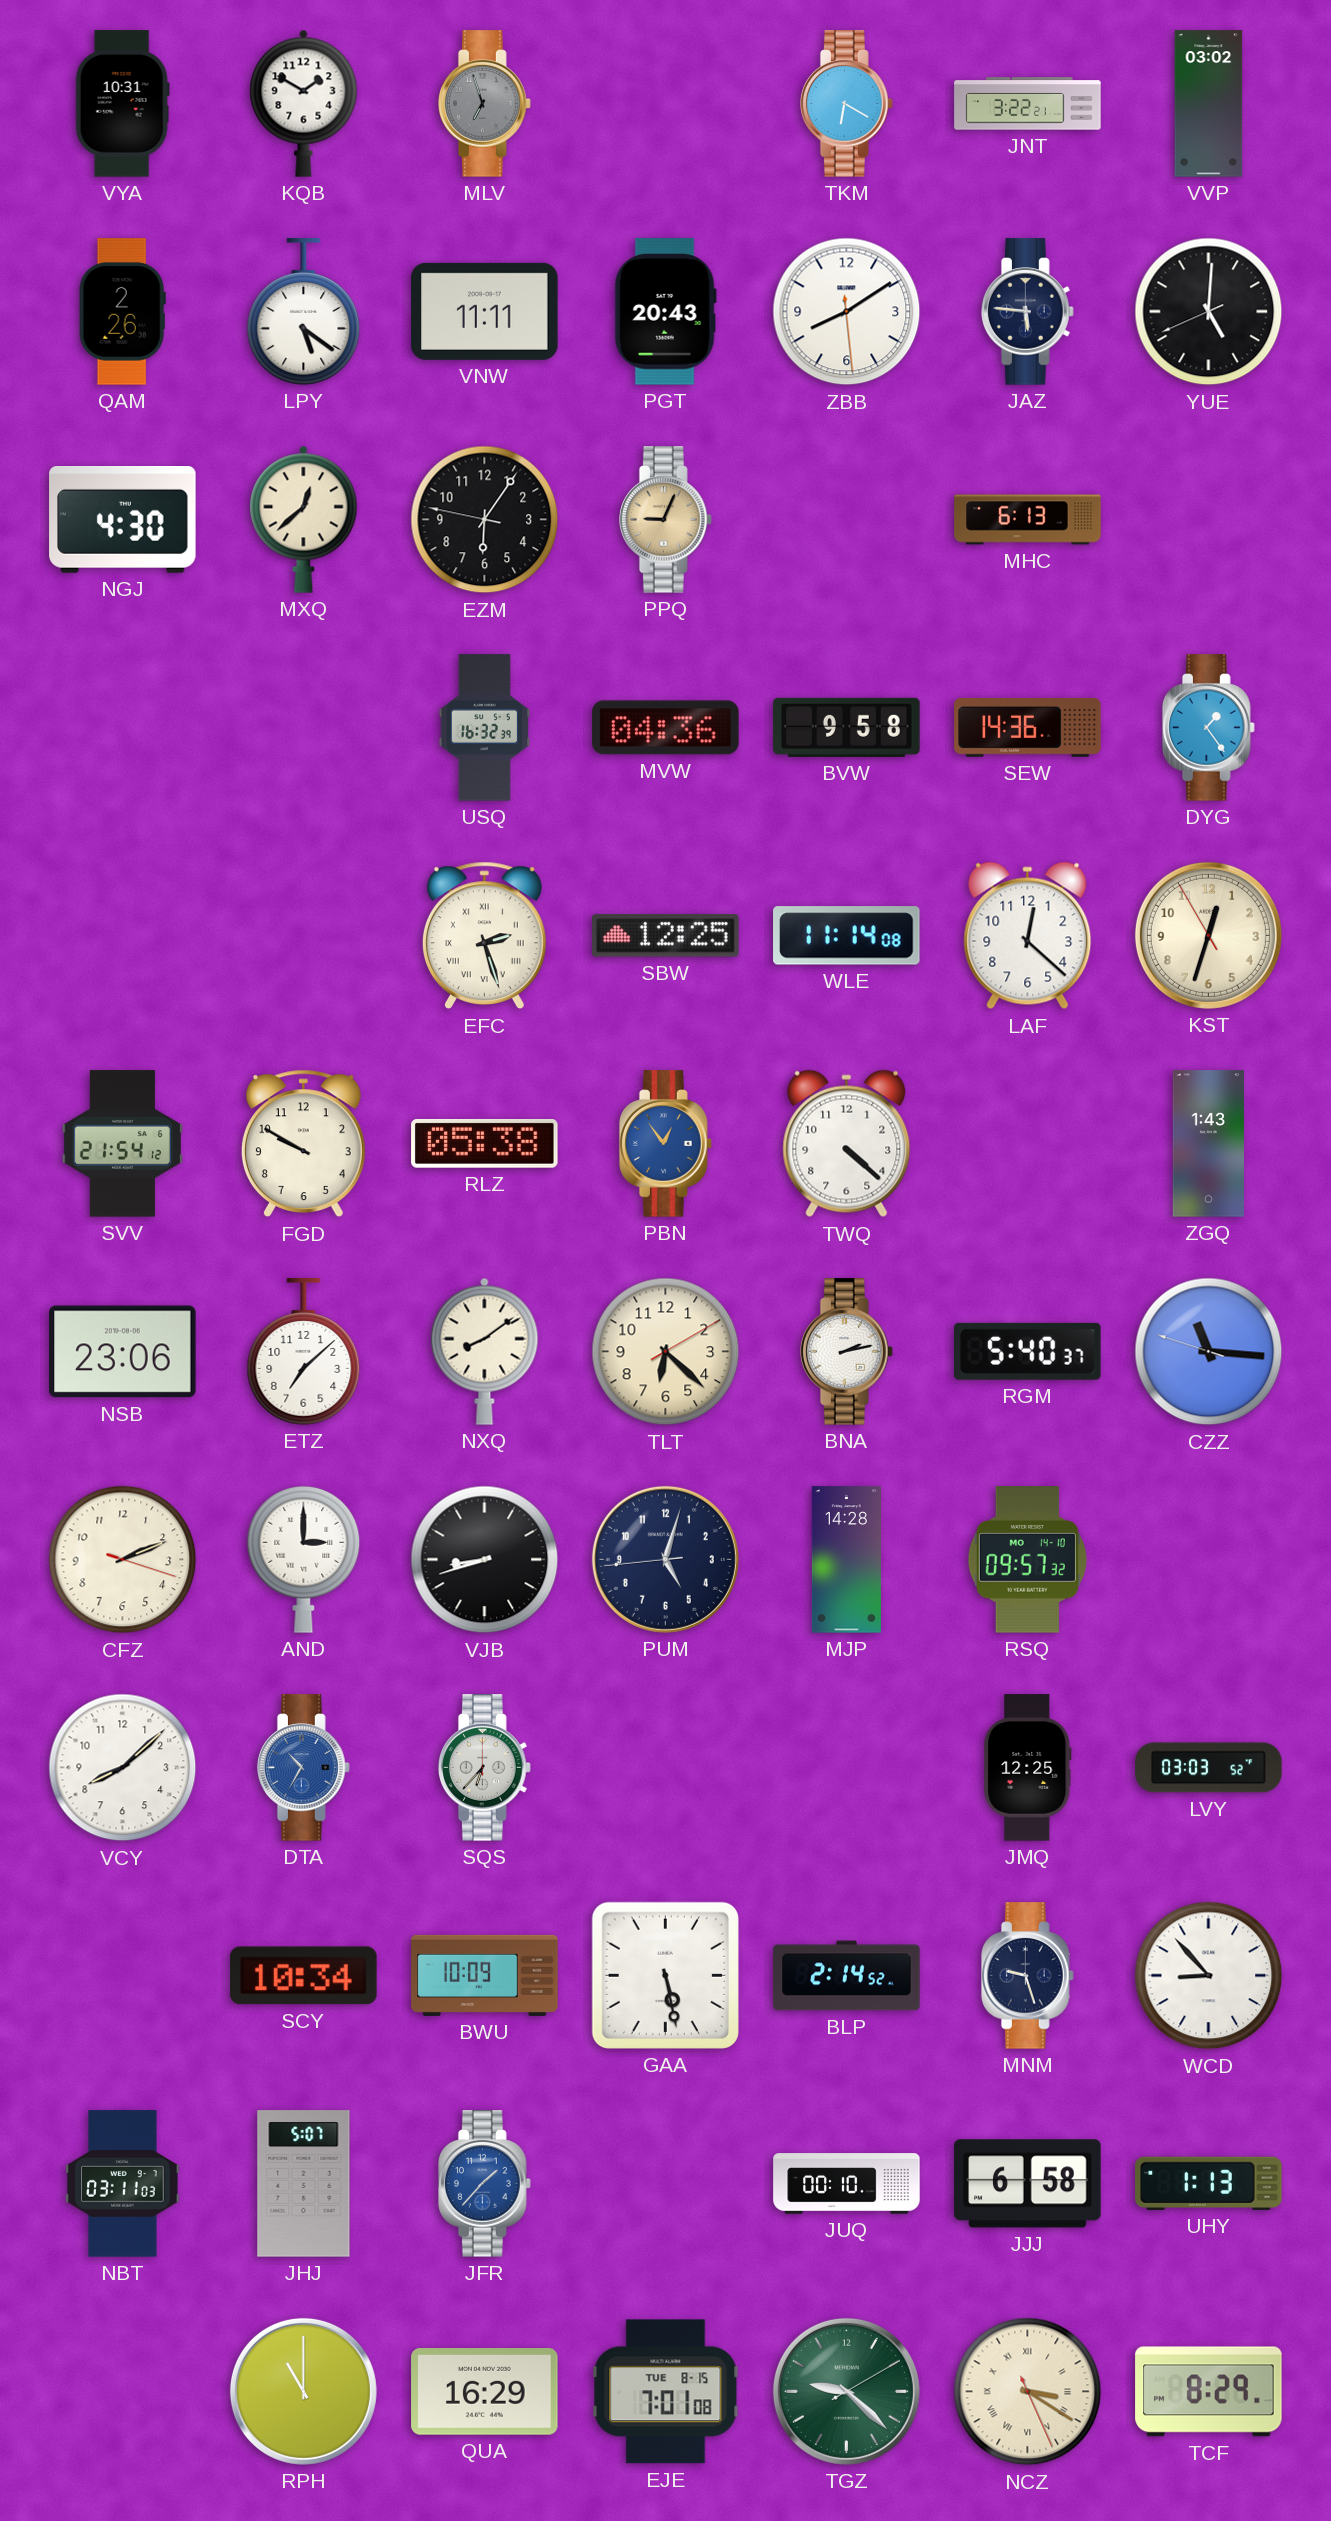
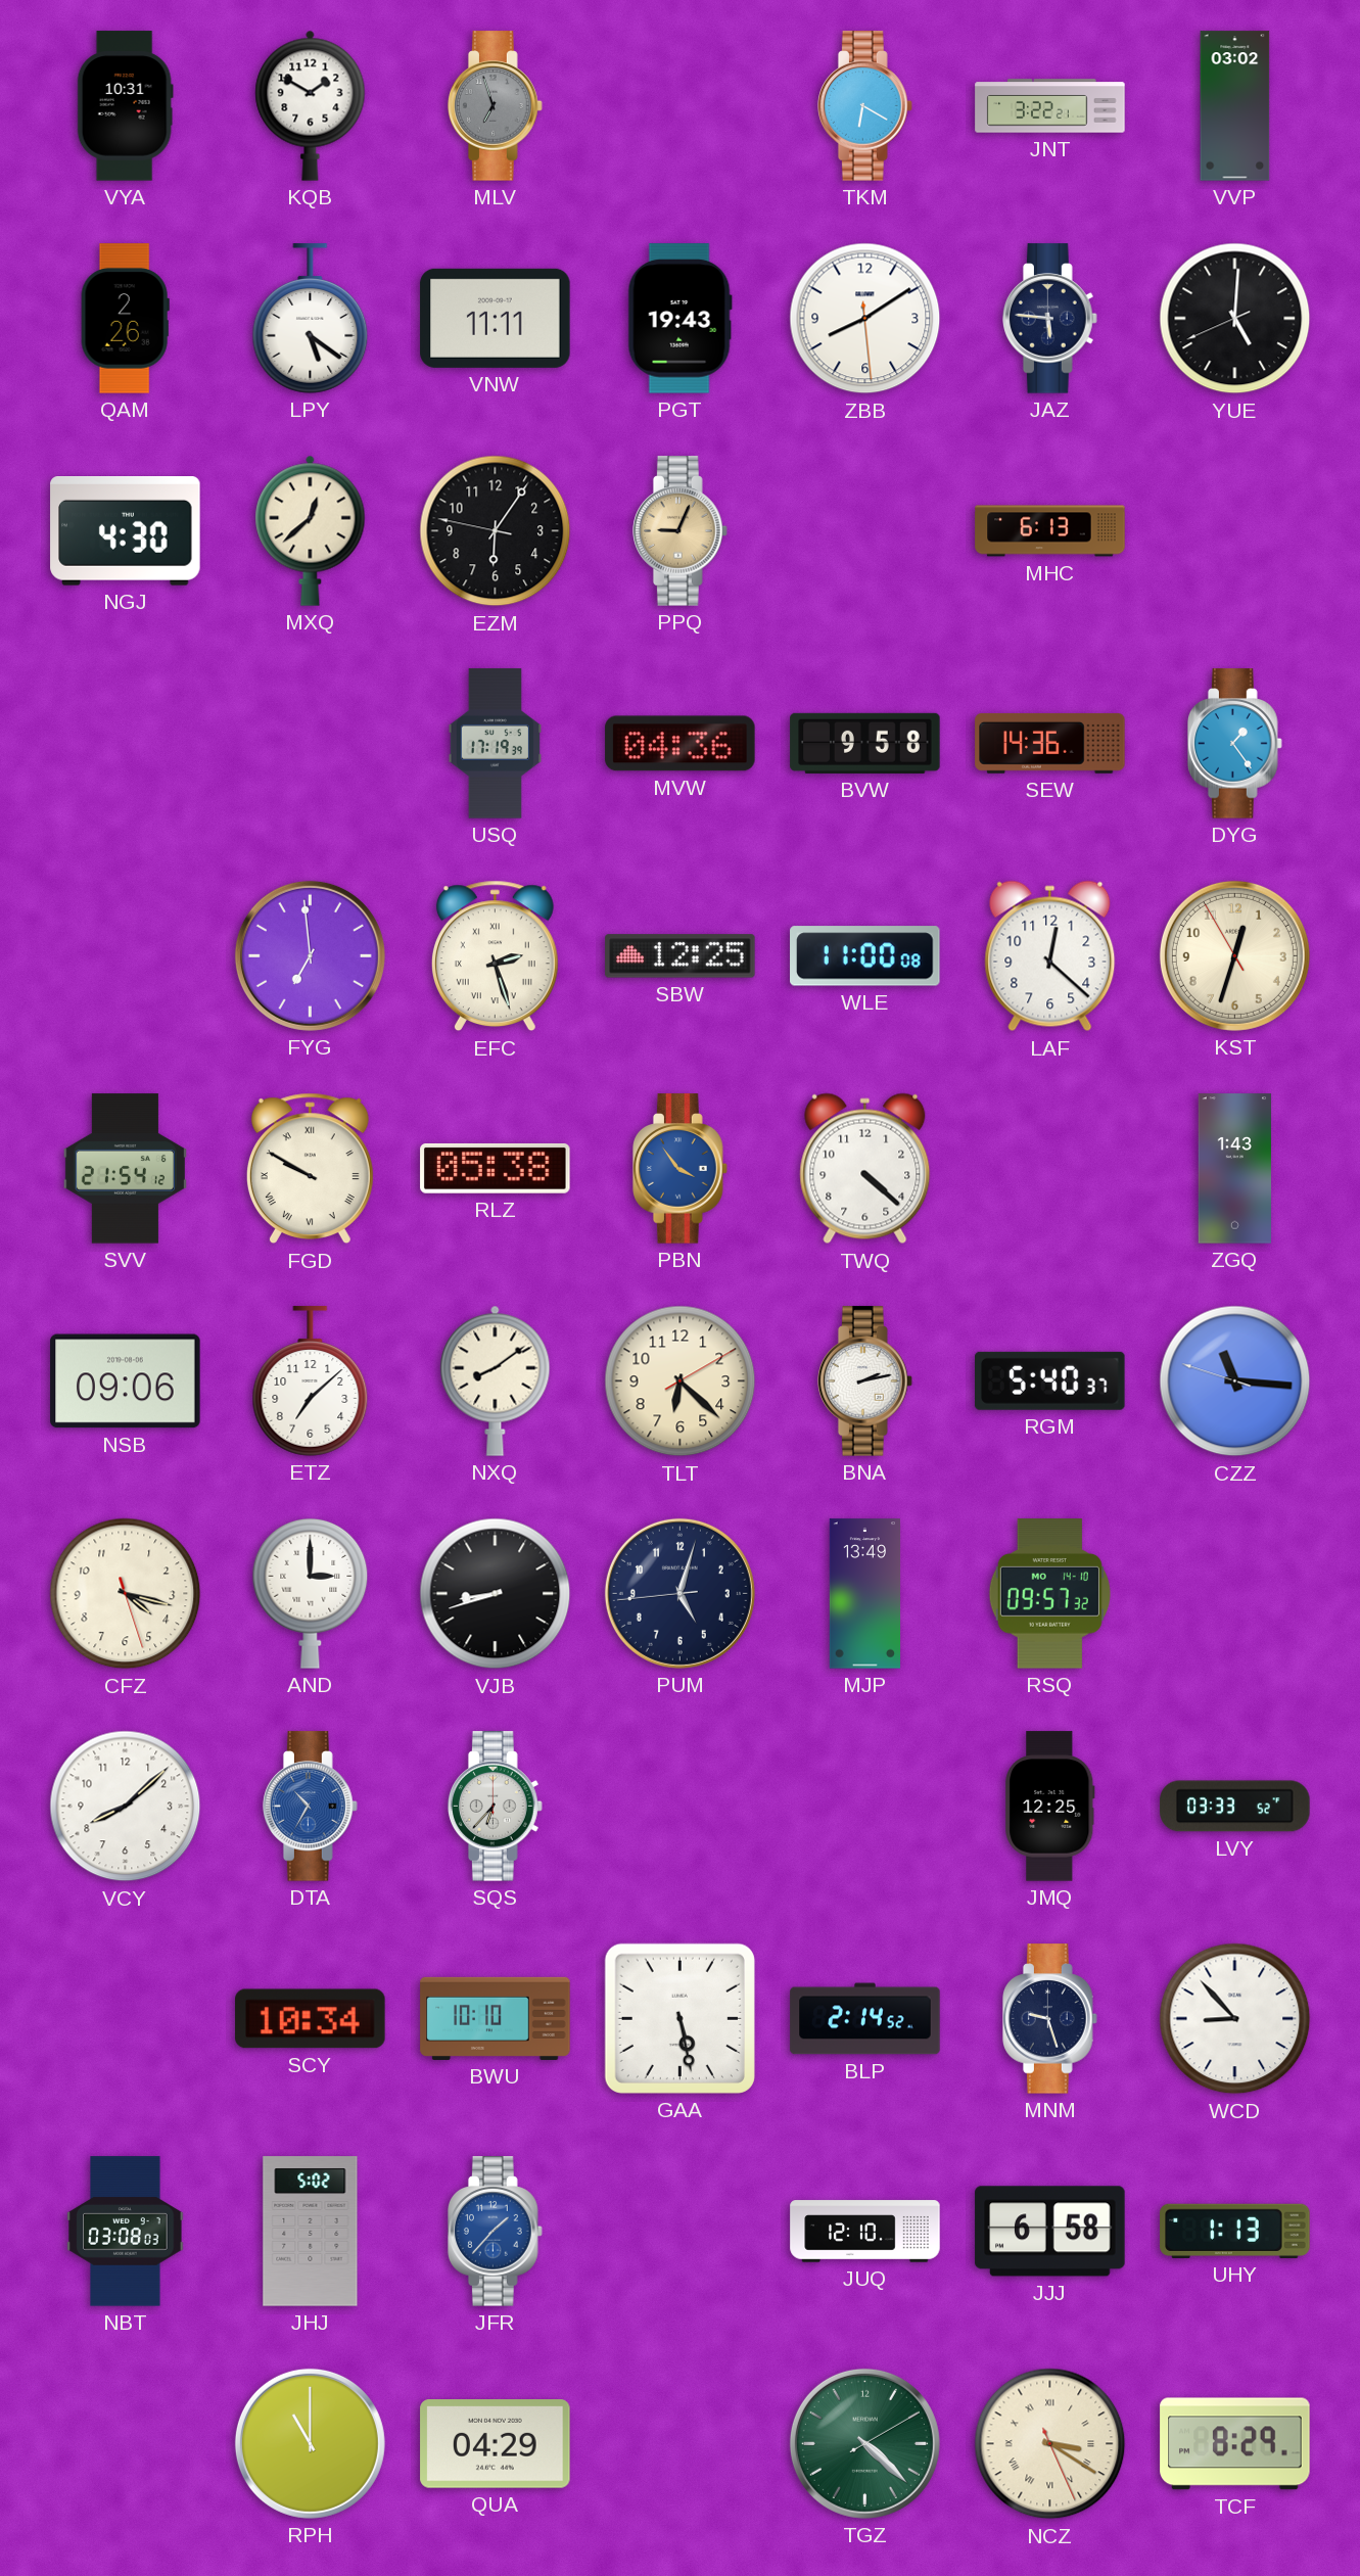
PGT: 20:43 -> 19:43
USQ: 16:32 -> 17:19
FYG: none -> 6:59
WLE: 11:14 -> 11:00
FGD numerals: Arabic -> Roman
PBN: 12:54 -> 3:54
NSB: 23:06 -> 09:06
CFZ: 2:11 -> 4:17
MJP: 14:28 -> 13:49
LVY: 03:03 -> 03:33
BWU: 10:09 -> 10:10
NBT: 03:11 -> 03:08
JHJ: 5:07 -> 5:02
JUQ: 00:10 -> 12:10
QUA: 16:29 -> 04:29
EJE: 7:01 -> none
TGZ: 9:22 -> 4:22
